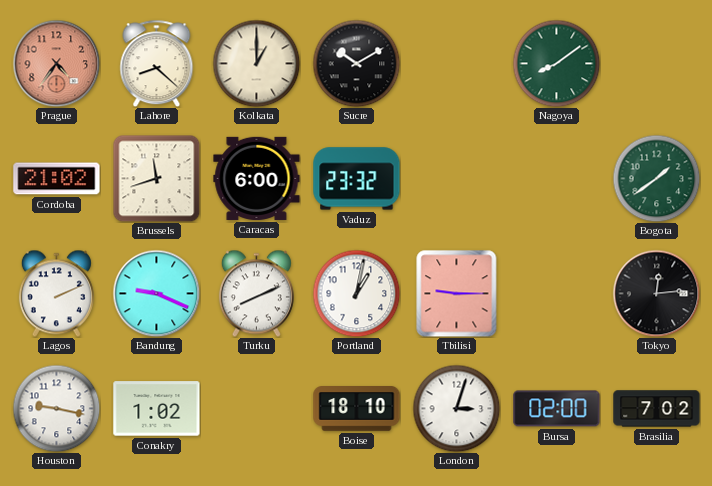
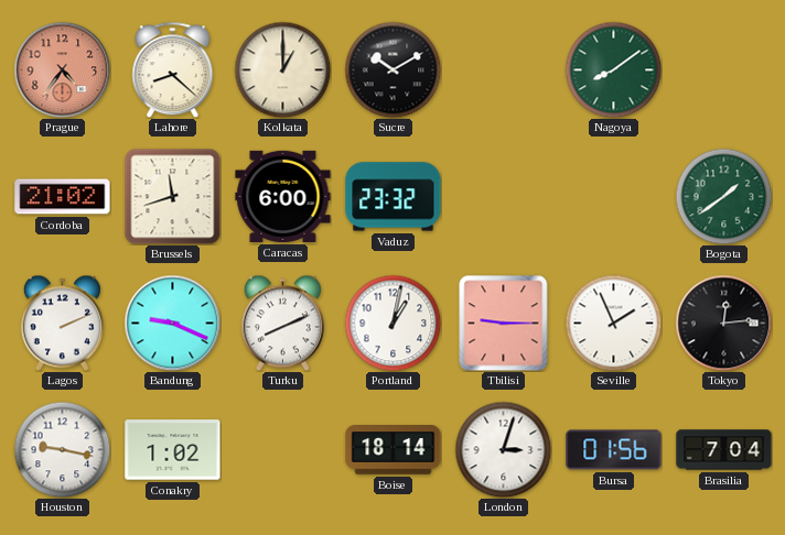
Seville: none -> 1:56
Boise: 18:10 -> 18:14
Bursa: 02:00 -> 01:56
Brasilia: 7:02 -> 7:04
